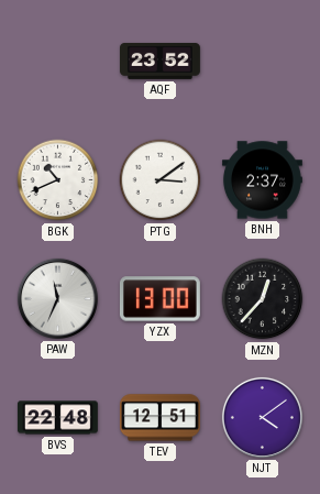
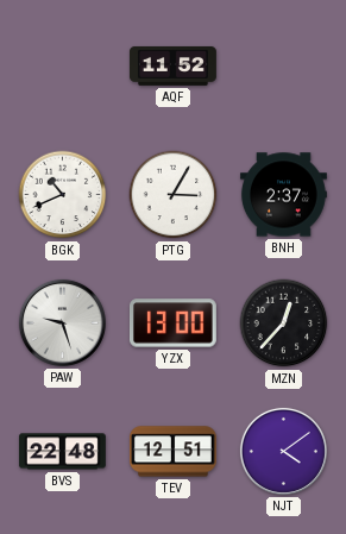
AQF: 23:52 -> 11:52
PTG: 3:09 -> 3:05
PAW: 11:34 -> 9:27
